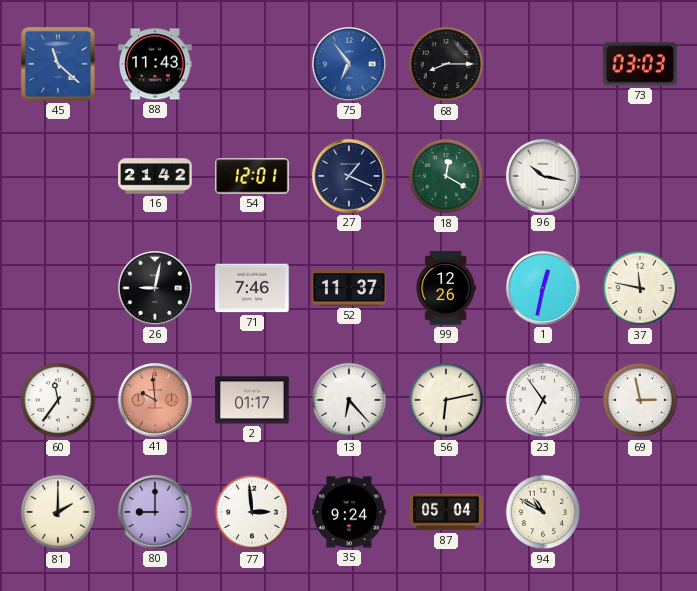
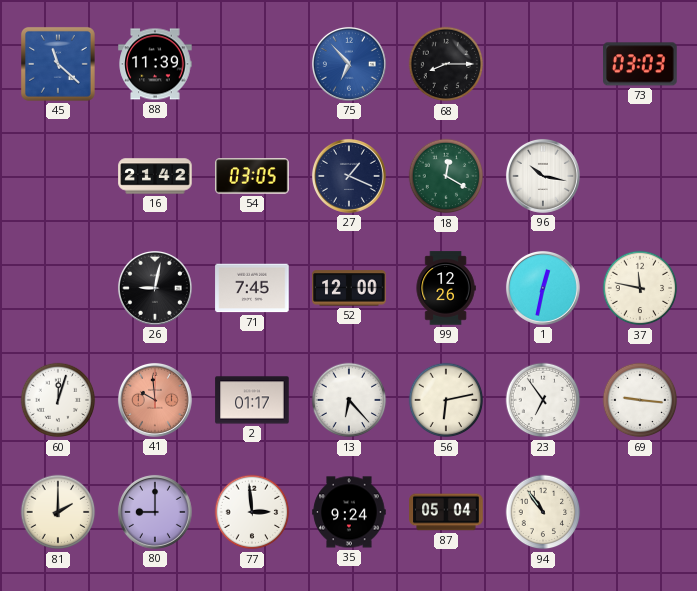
88: 11:43 -> 11:39
75: 6:54 -> 6:53
54: 12:01 -> 03:05
71: 7:46 -> 7:45
52: 11:37 -> 12:00
60: 11:36 -> 12:03
69: 2:58 -> 9:16
94: 10:50 -> 10:54
